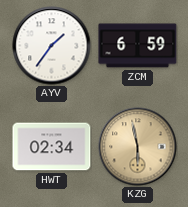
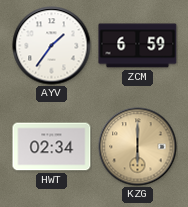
KZG: 5:58 -> 6:00
